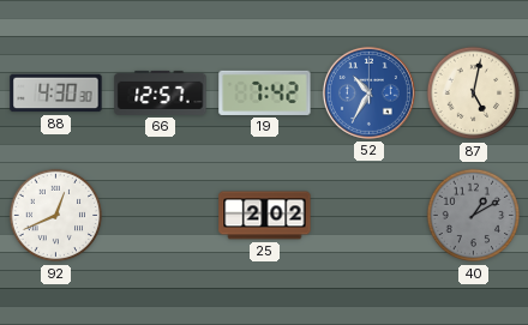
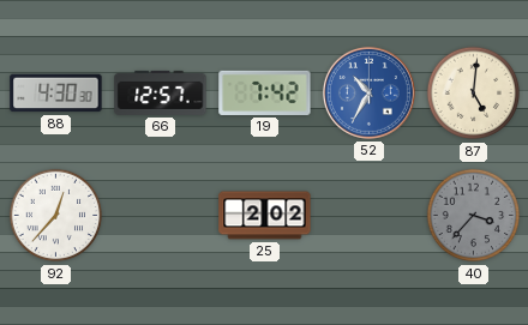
87: 5:02 -> 5:01
92: 12:41 -> 12:37
40: 1:10 -> 3:37
